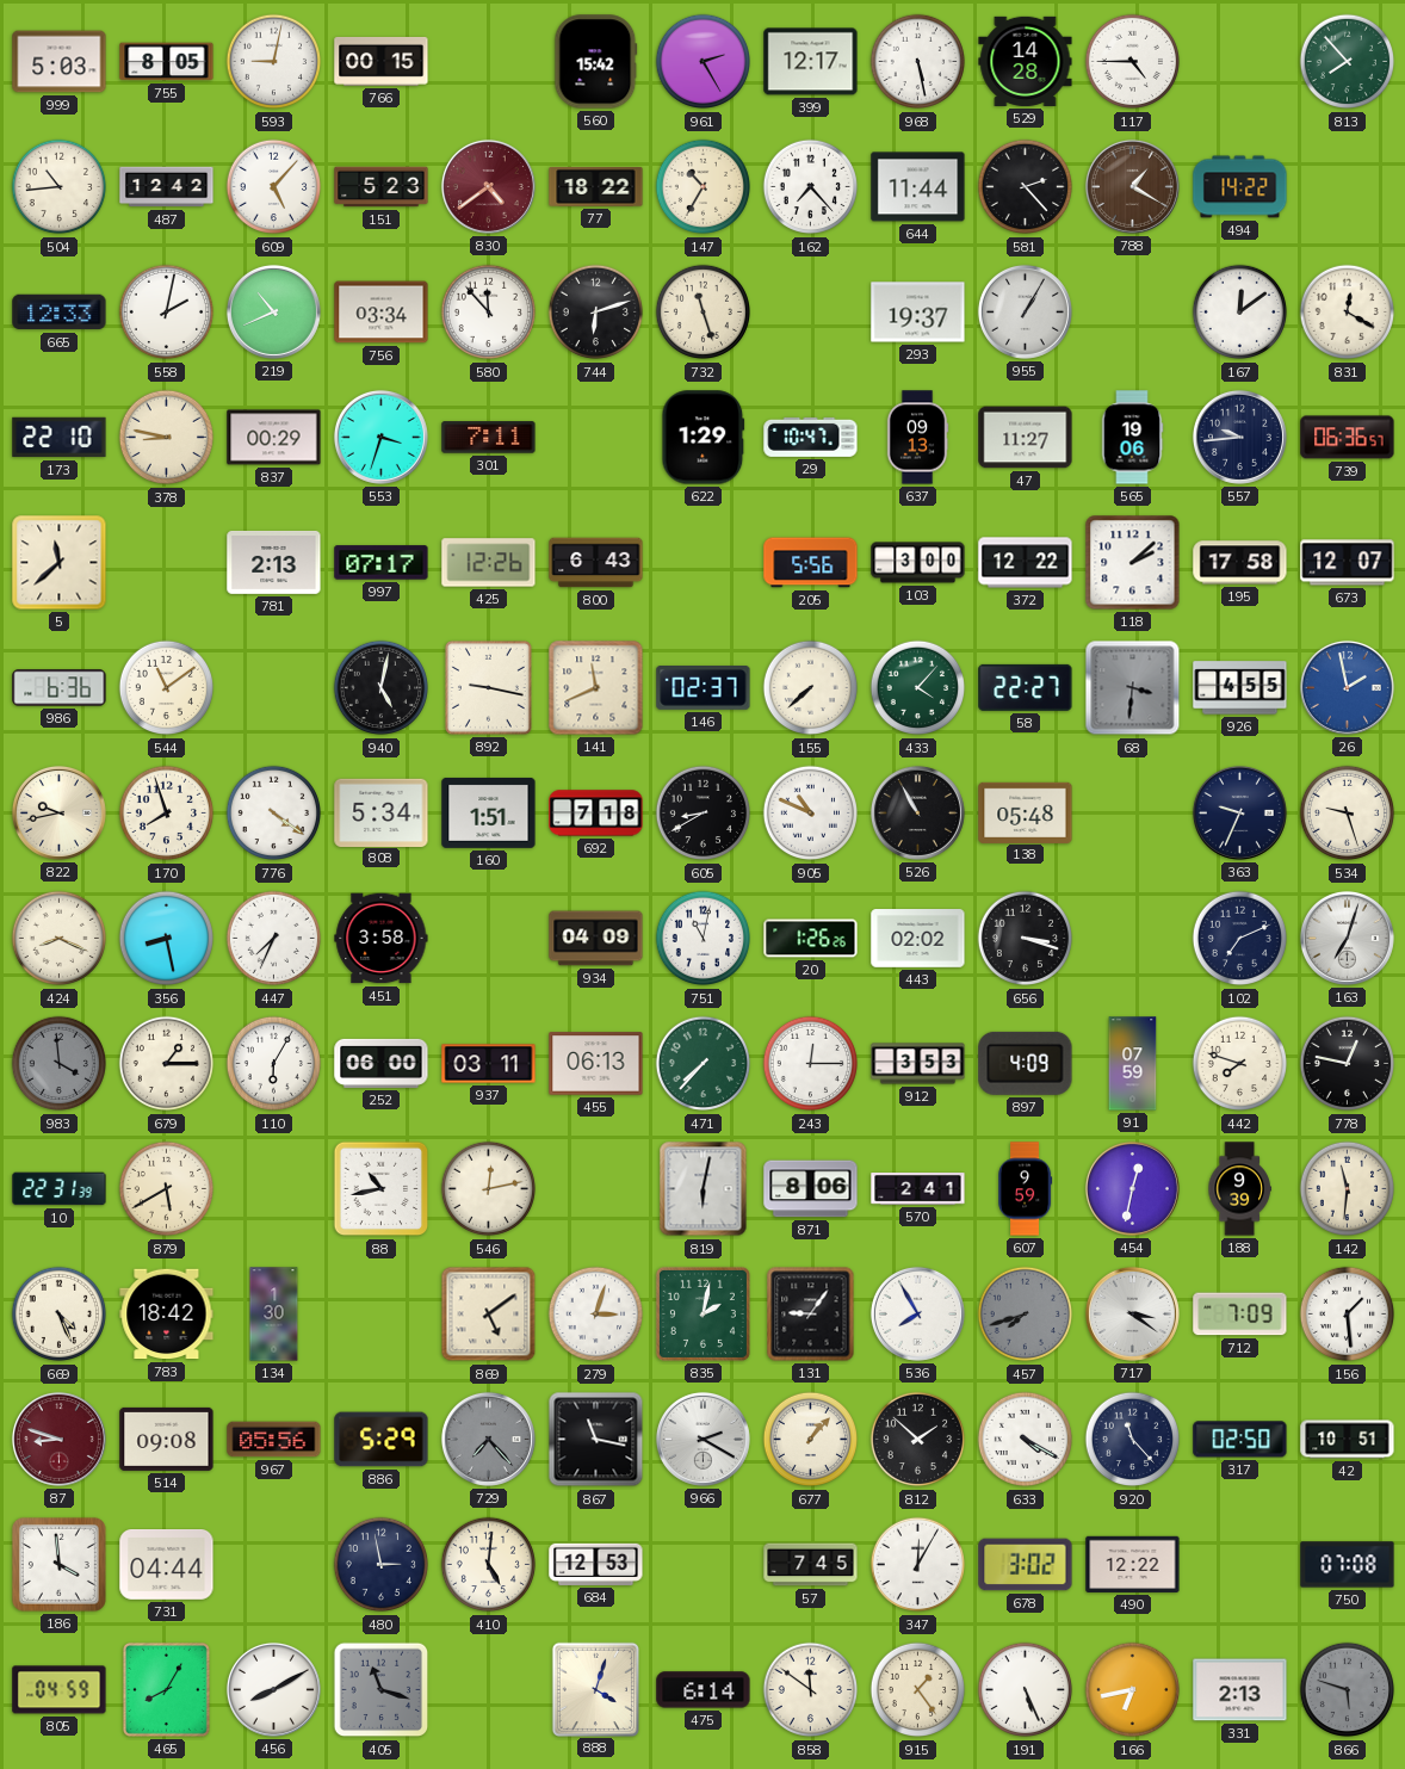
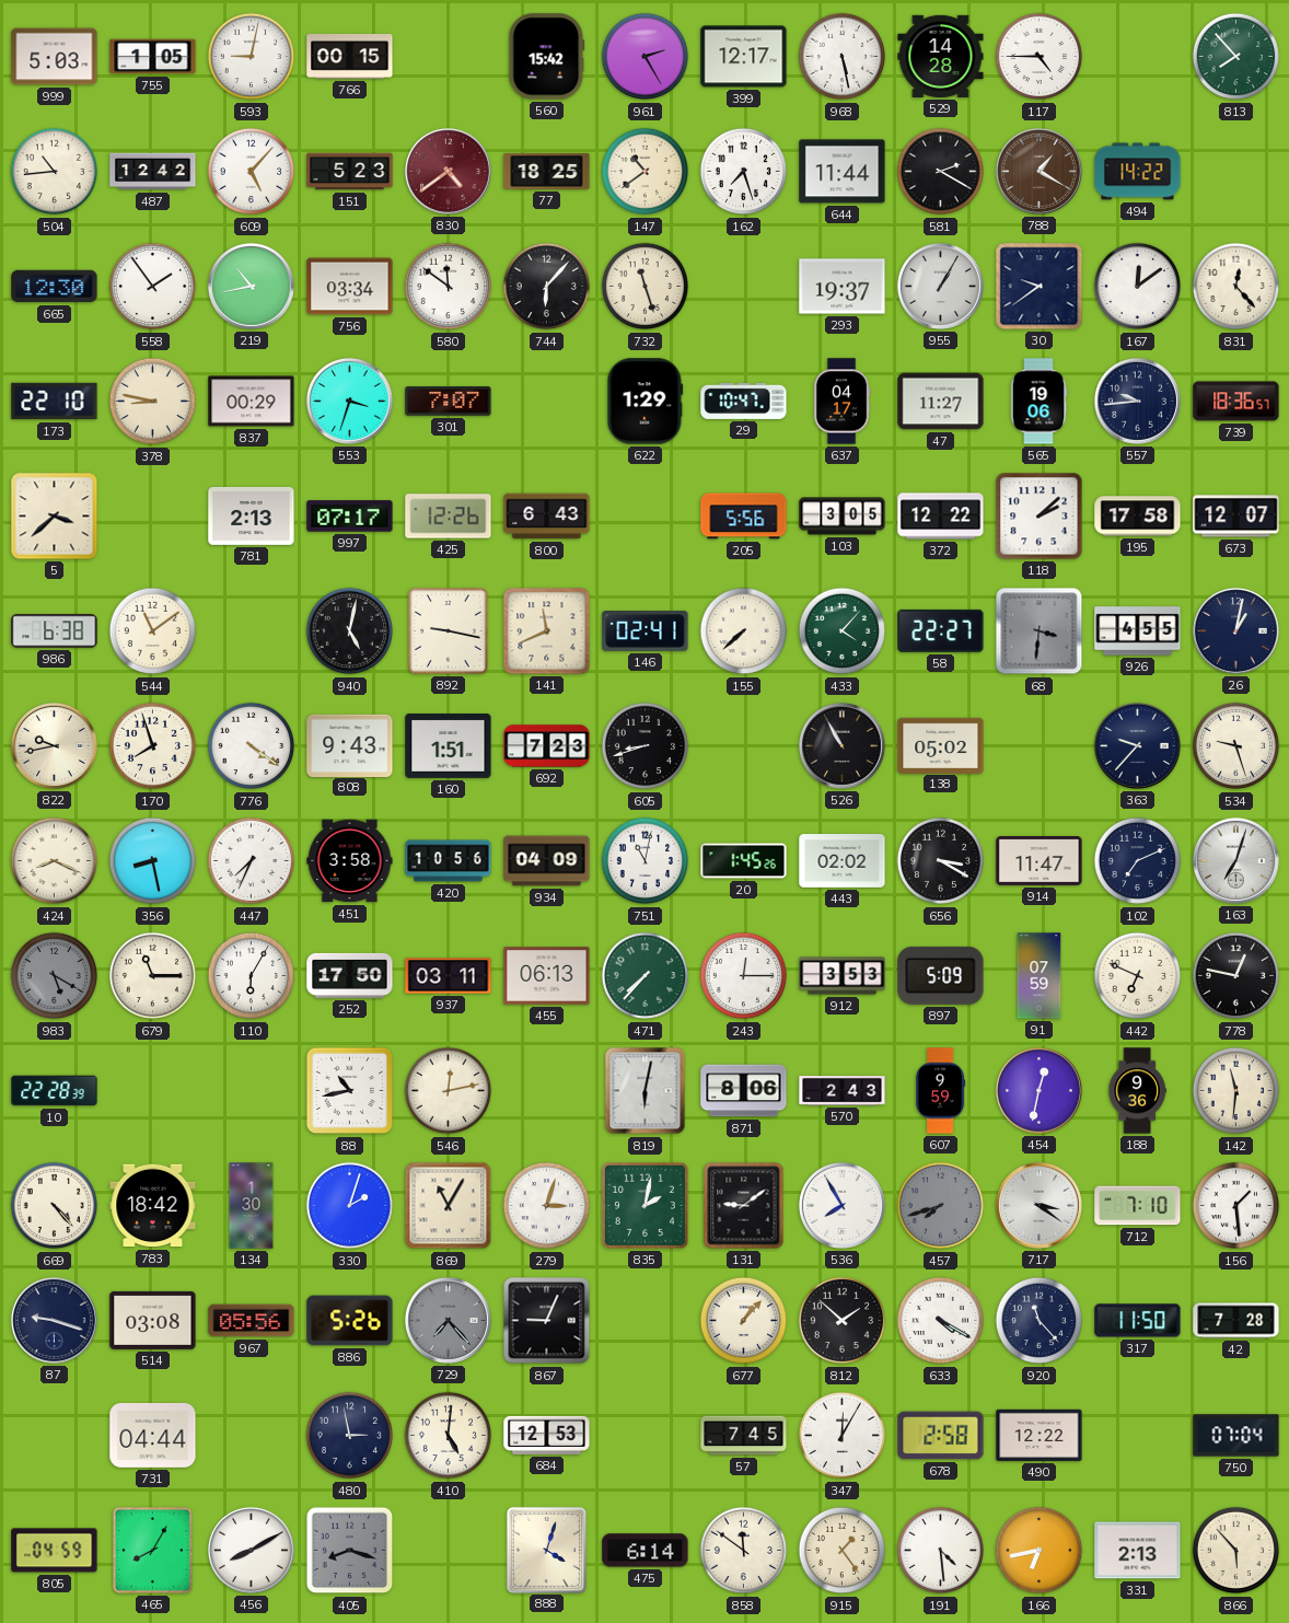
755: 8:05 -> 1:05
77: 18:22 -> 18:25
147: 10:35 -> 10:39
162: 7:23 -> 7:27
581: 2:23 -> 2:20
665: 12:33 -> 12:30
558: 2:02 -> 1:54
219: 10:41 -> 10:43
580: 11:53 -> 11:51
744: 6:12 -> 6:07
30: none -> 9:39
831: 12:20 -> 12:23
301: 7:11 -> 7:07
637: 09:13 -> 04:17
739: 06:36 -> 18:36
5: 11:38 -> 3:38
103: 3:00 -> 3:05
986: 6:36 -> 6:38
146: 02:37 -> 02:41
26: 1:58 -> 1:02
26 dial: blue -> navy
808: 5:34 -> 9:43
692: 7:18 -> 7:23
605: 8:40 -> 8:42
905: 10:49 -> none
138: 05:48 -> 05:02
363: 9:34 -> 9:37
420: none -> 10:56
20: 1:26 -> 1:45
656: 3:18 -> 3:20
914: none -> 11:47
983: 3:59 -> 5:20
679: 1:15 -> 11:15
252: 06:00 -> 17:50
897: 4:09 -> 5:09
442: 7:48 -> 6:49
10: 22:31 -> 22:28
879: 5:40 -> none
570: 2:41 -> 2:43
188: 9:39 -> 9:36
669: 4:26 -> 4:23
330: none -> 2:03
869: 5:09 -> 11:05
131: 9:06 -> 9:09
712: 7:09 -> 7:10
87: 8:48 -> 9:18
87 dial: burgundy -> navy
514: 09:08 -> 03:08
886: 5:29 -> 5:26
867: 11:17 -> 9:04
966: 2:20 -> none
317: 02:50 -> 11:50
42: 10:51 -> 7:28
186: 3:59 -> none
678: 3:02 -> 2:58
750: 07:08 -> 07:04
405: 11:18 -> 8:18
191: 5:26 -> 4:29
866: 5:48 -> 5:53
866 dial: grey -> cream
